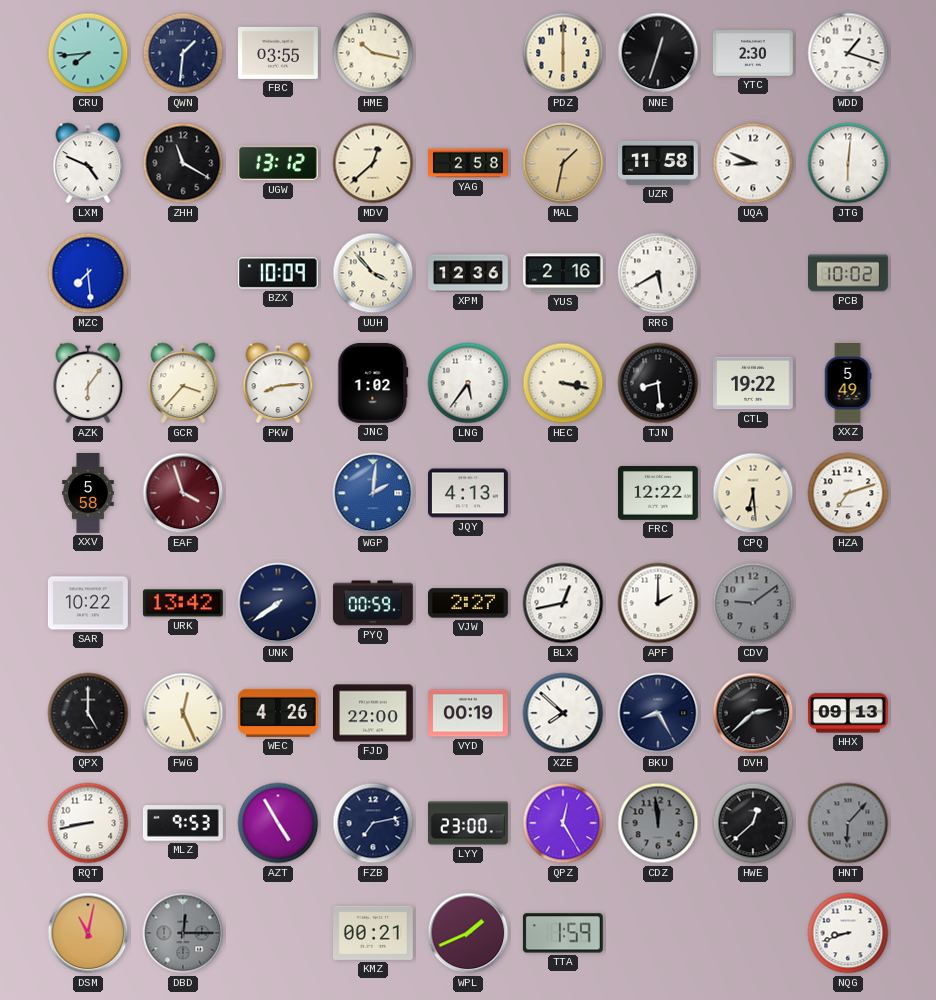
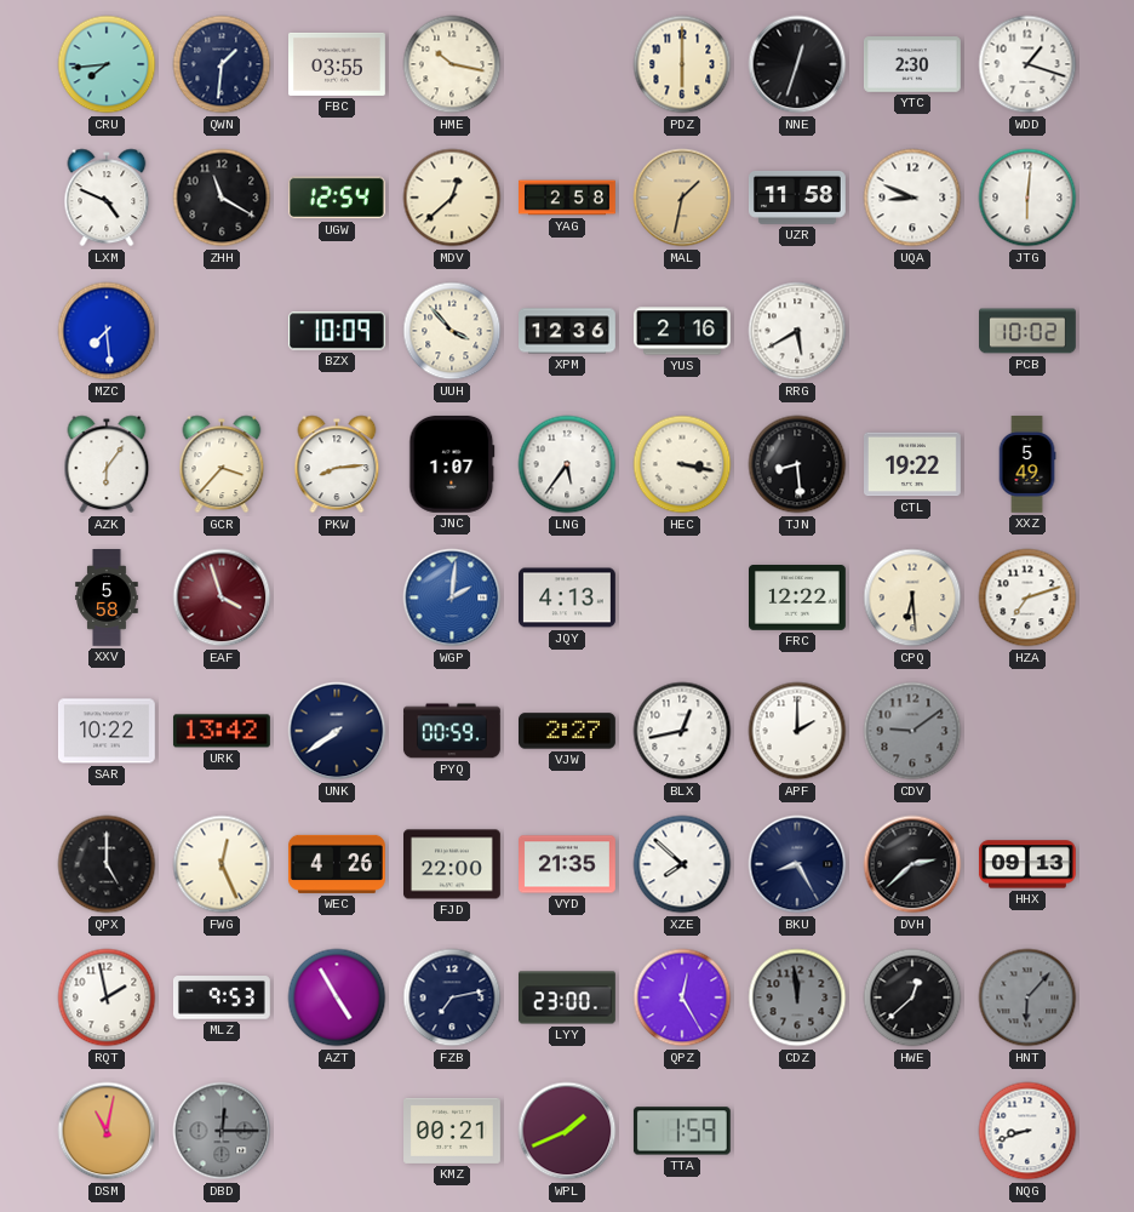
UGW: 13:12 -> 12:54
JNC: 1:02 -> 1:07
VYD: 00:19 -> 21:35
RQT: 8:43 -> 1:58
